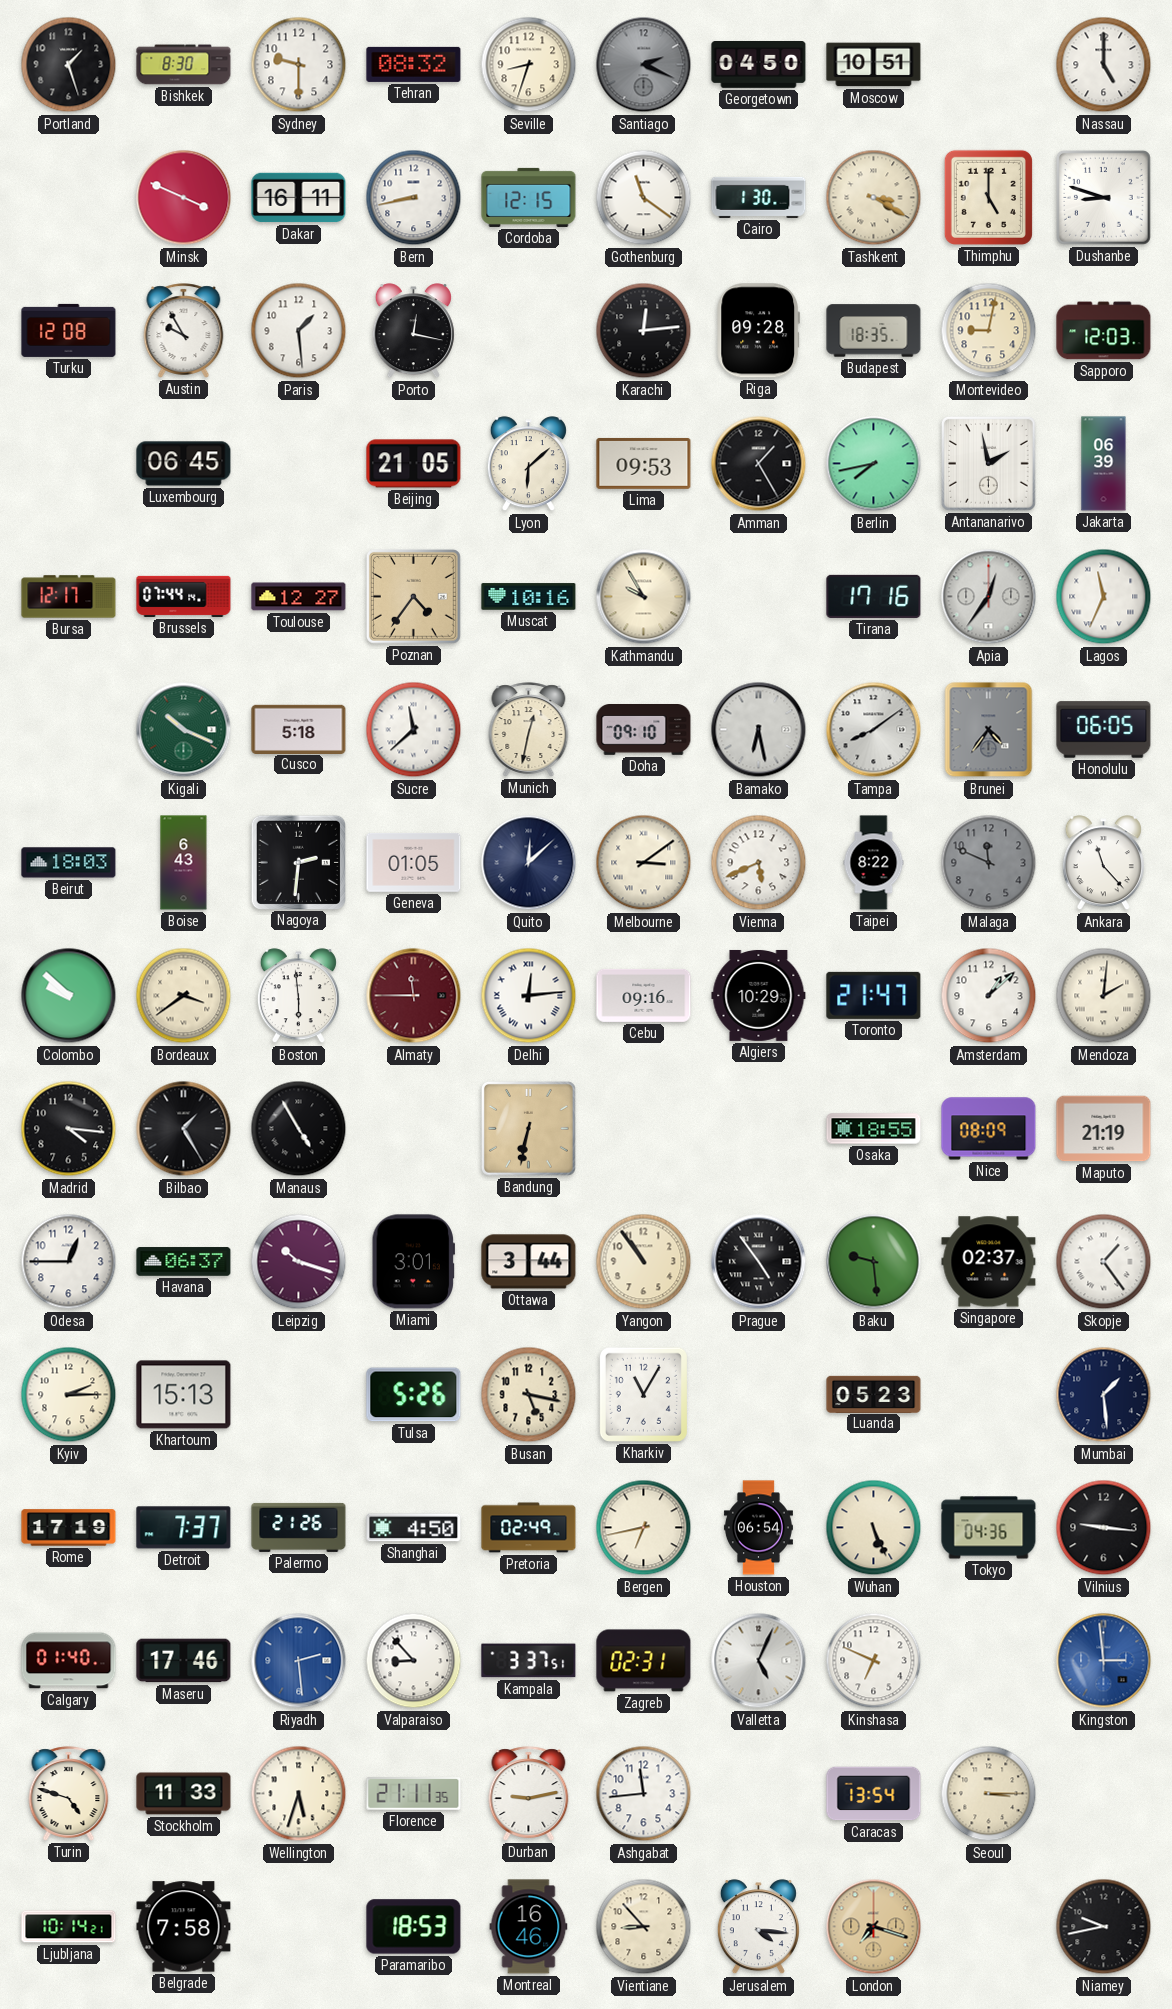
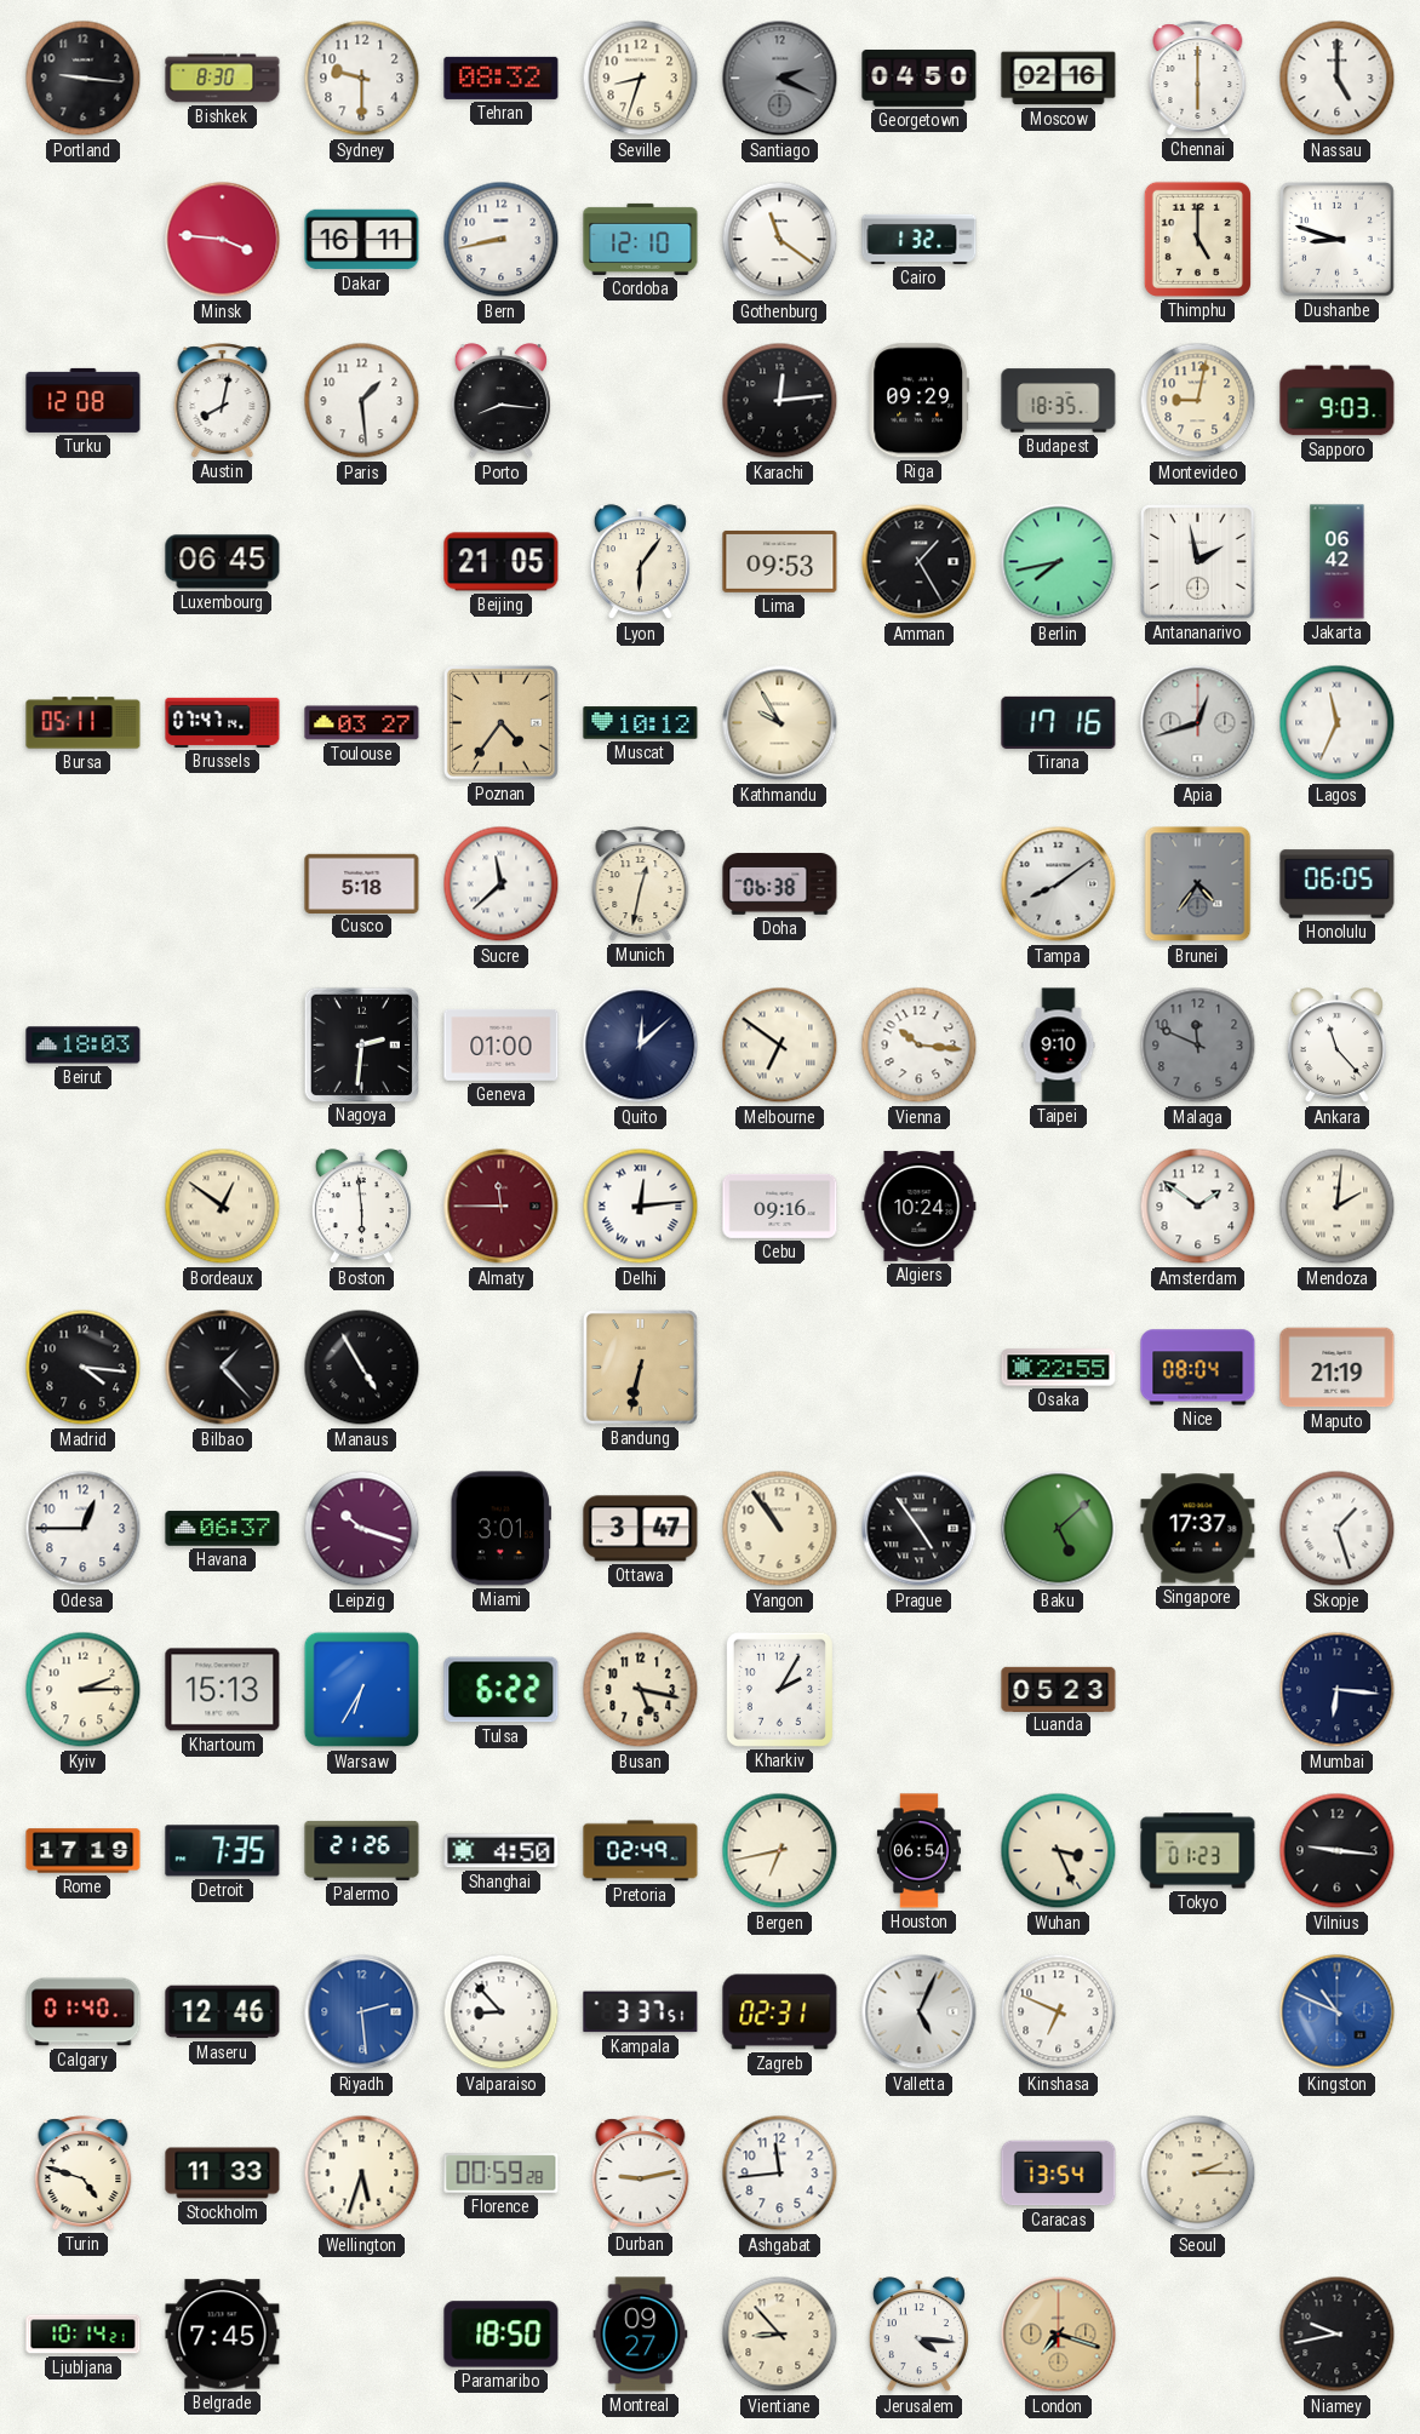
Portland: 1:27 -> 9:16
Moscow: 10:51 -> 02:16
Chennai: none -> 6:00
Minsk: 3:49 -> 3:46
Cordoba: 12:15 -> 12:10
Cairo: 1:30 -> 1:32
Tashkent: 3:20 -> none
Austin: 9:55 -> 8:02
Porto: 12:17 -> 8:16
Riga: 09:28 -> 09:29
Sapporo: 12:03 -> 9:03
Lyon: 6:08 -> 6:06
Jakarta: 06:39 -> 06:42
Bursa: 12:17 -> 05:11
Brussels: 07:44 -> 07:47
Toulouse: 12:27 -> 03:27
Muscat: 10:16 -> 10:12
Apia: 12:36 -> 12:42
Kigali: 10:19 -> none
Doha: 09:10 -> 06:38
Bamako: 6:28 -> none
Boise: 6:43 -> none
Geneva: 01:05 -> 01:00
Melbourne: 3:09 -> 6:51
Vienna: 5:41 -> 10:16
Taipei: 8:22 -> 9:10
Colombo: 9:52 -> none
Bordeaux: 3:39 -> 12:51
Algiers: 10:29 -> 10:24
Toronto: 21:47 -> none
Amsterdam: 1:08 -> 1:51
Bilbao: 1:25 -> 1:23
Osaka: 18:55 -> 22:55
Nice: 08:09 -> 08:04
Ottawa: 3:44 -> 3:47
Baku: 9:29 -> 5:08
Singapore: 02:37 -> 17:37
Skopje: 1:24 -> 1:27
Warsaw: none -> 6:35
Tulsa: 5:26 -> 6:22
Kharkiv: 11:05 -> 2:05
Mumbai: 1:29 -> 6:16
Detroit: 7:37 -> 7:35
Wuhan: 5:26 -> 3:26
Tokyo: 04:36 -> 01:23
Maseru: 17:46 -> 12:46
Kingston: 2:59 -> 10:49
Florence: 21:11 -> 00:59
Seoul: 3:15 -> 2:15
Belgrade: 7:58 -> 7:45
Paramaribo: 18:53 -> 18:50
Montreal: 16:46 -> 09:27
